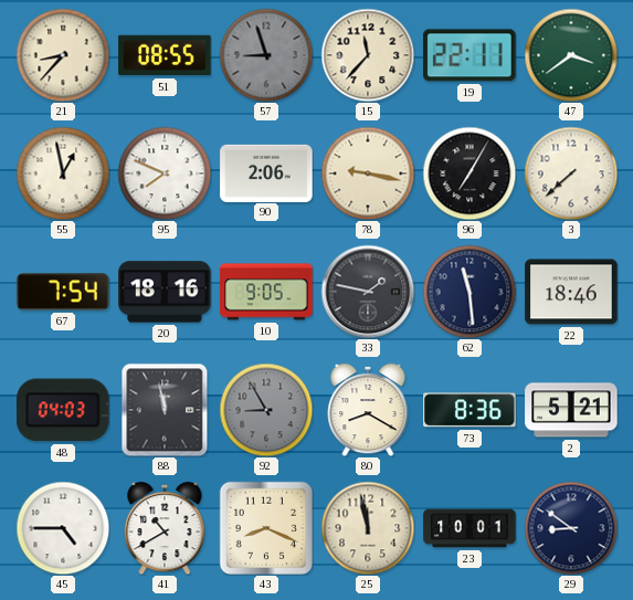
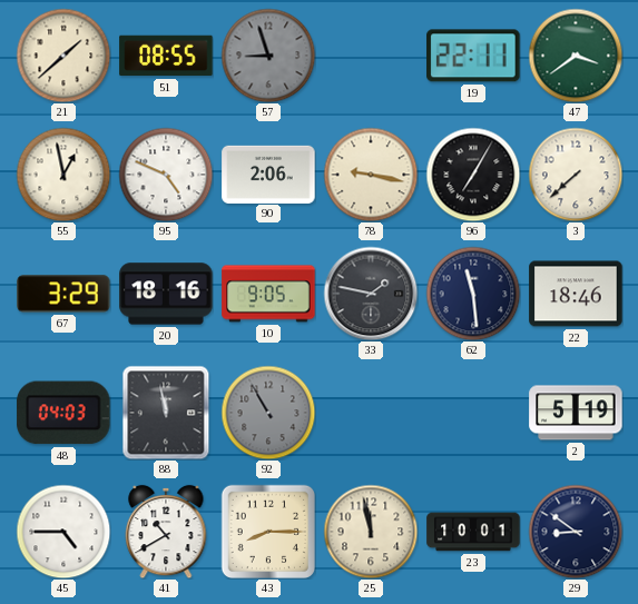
21: 8:37 -> 1:38
15: 11:37 -> none
95: 7:49 -> 4:49
67: 7:54 -> 3:29
92: 8:55 -> 10:55
80: 8:20 -> none
73: 8:36 -> none
2: 5:21 -> 5:19
43: 8:19 -> 8:15
